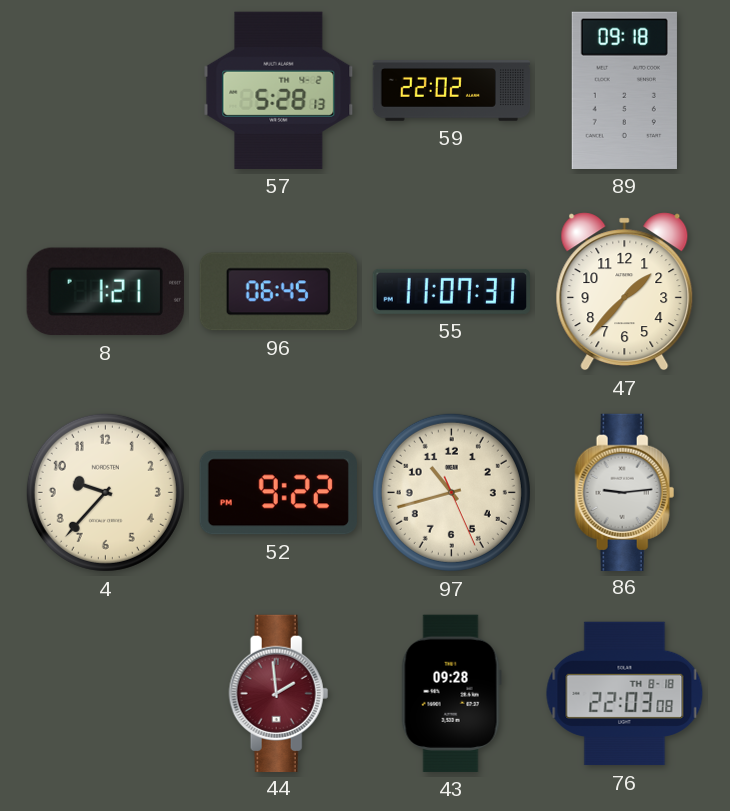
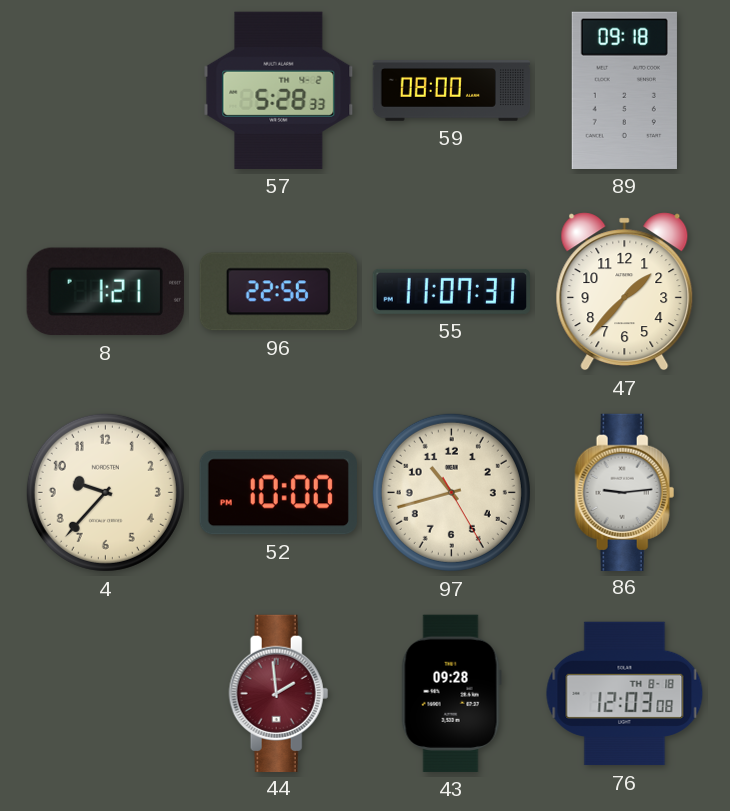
57: 5:28:13 -> 5:28:33
59: 22:02 -> 08:00
96: 06:45 -> 22:56
52: 9:22 -> 10:00
97: 10:42:26 -> 10:42:25
76: 22:03 -> 12:03
